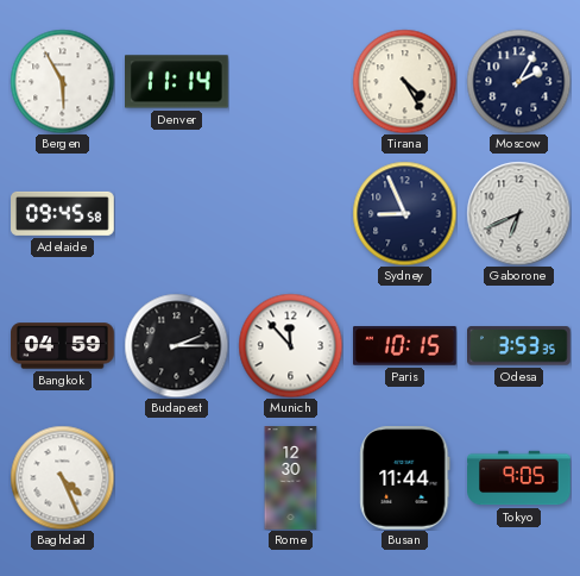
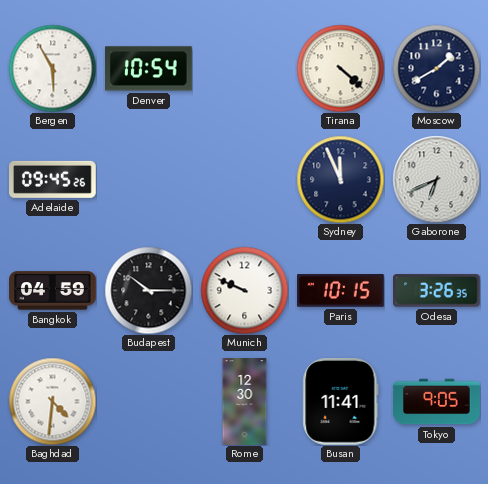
Denver: 11:14 -> 10:54
Tirana: 4:25 -> 4:22
Moscow: 2:05 -> 1:40
Adelaide: 09:45:58 -> 09:45:26
Sydney: 8:56 -> 11:56
Budapest: 2:15 -> 10:15
Munich: 11:53 -> 9:49
Odesa: 3:53 -> 3:26
Baghdad: 4:26 -> 4:31
Busan: 11:44 -> 11:41
